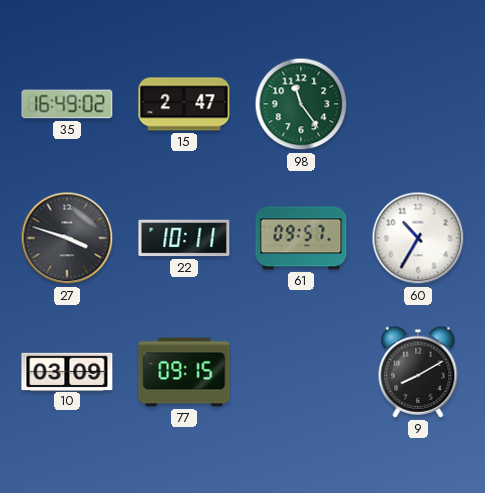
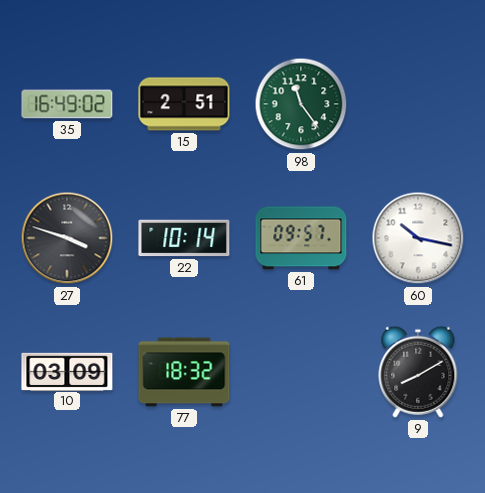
15: 2:47 -> 2:51
22: 10:11 -> 10:14
60: 10:35 -> 10:17
77: 09:15 -> 18:32
